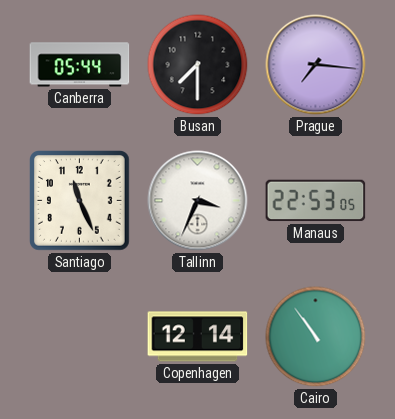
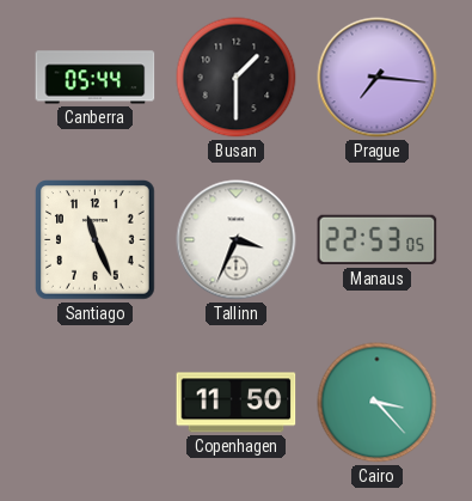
Busan: 7:30 -> 1:30
Copenhagen: 12:14 -> 11:50
Cairo: 10:54 -> 3:23
